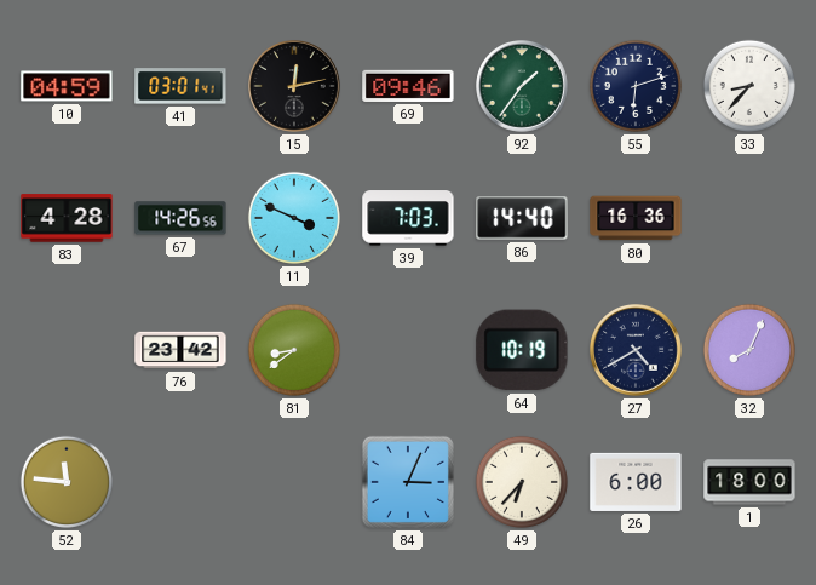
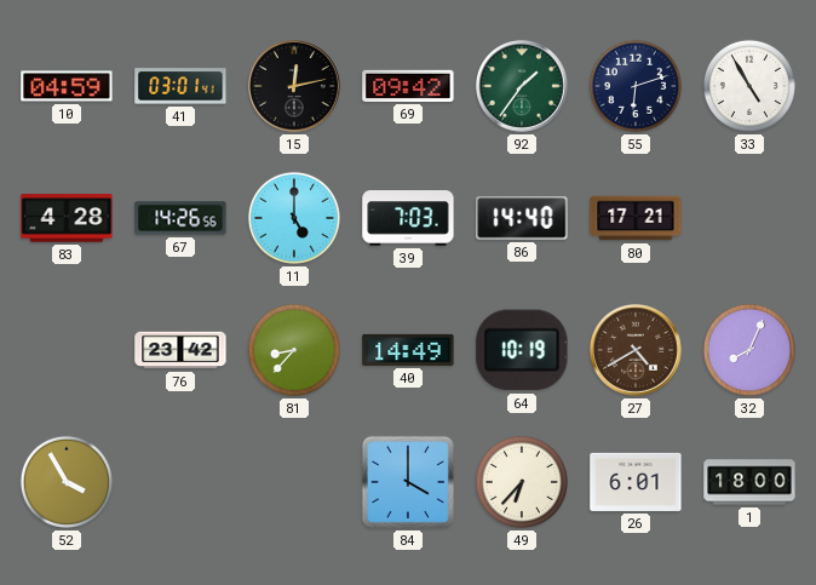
69: 09:46 -> 09:42
33: 8:37 -> 4:55
11: 3:49 -> 5:00
80: 16:36 -> 17:21
81: 8:39 -> 8:37
40: none -> 14:49
27 dial: navy -> brown
52: 11:46 -> 3:55
84: 3:04 -> 4:00
26: 6:00 -> 6:01
